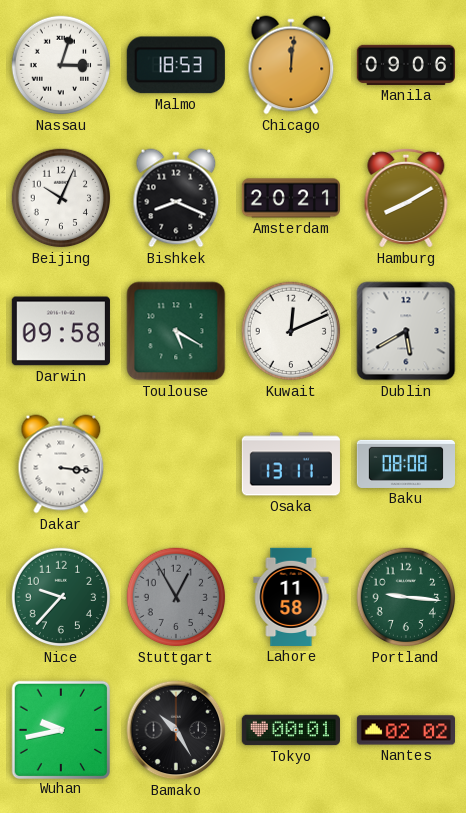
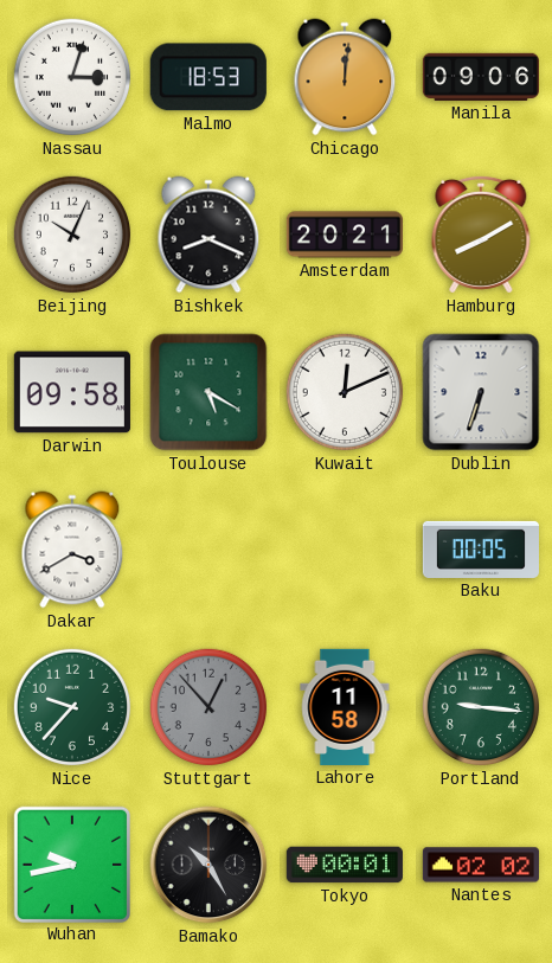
Dublin: 5:40 -> 6:33
Dakar: 3:16 -> 3:40
Osaka: 13:11 -> none
Baku: 08:08 -> 00:05
Stuttgart: 12:55 -> 12:53
